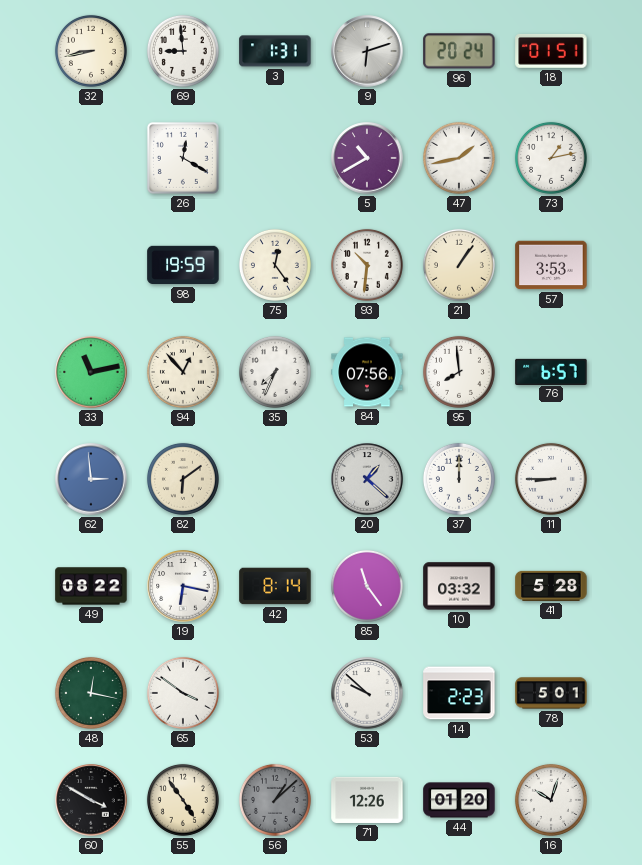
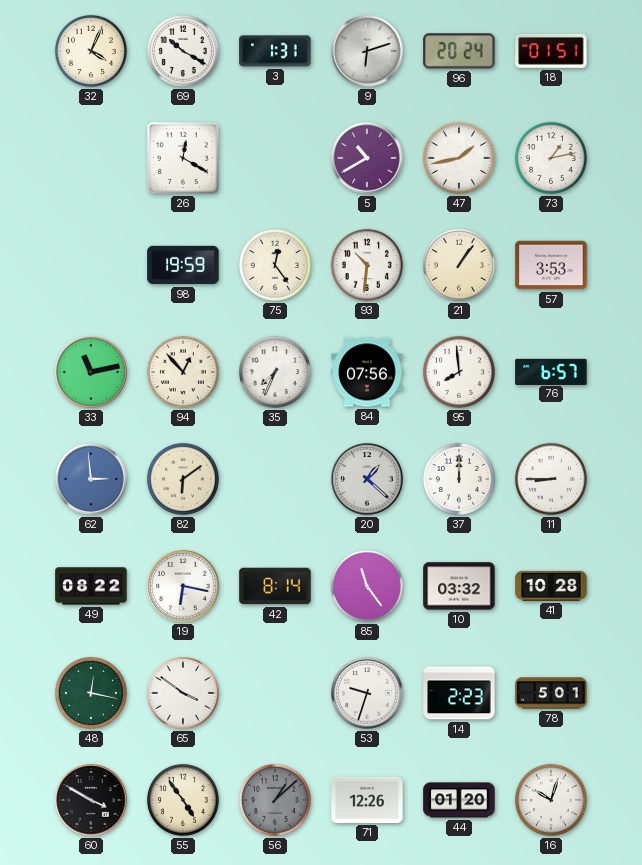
32: 8:43 -> 4:04
69: 8:59 -> 10:20
41: 5:28 -> 10:28
53: 9:52 -> 9:33
